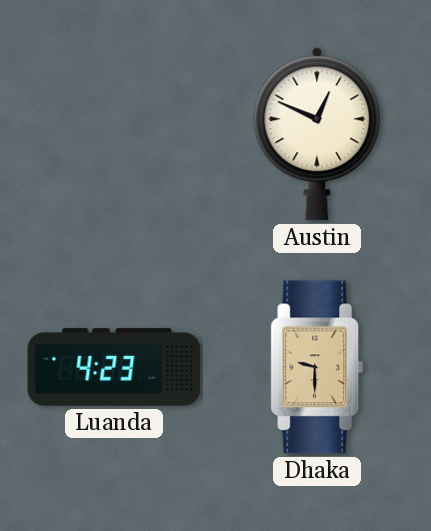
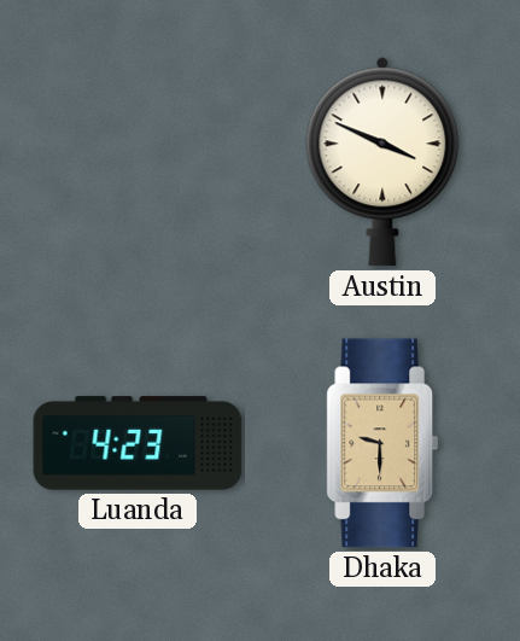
Austin: 12:49 -> 3:49
